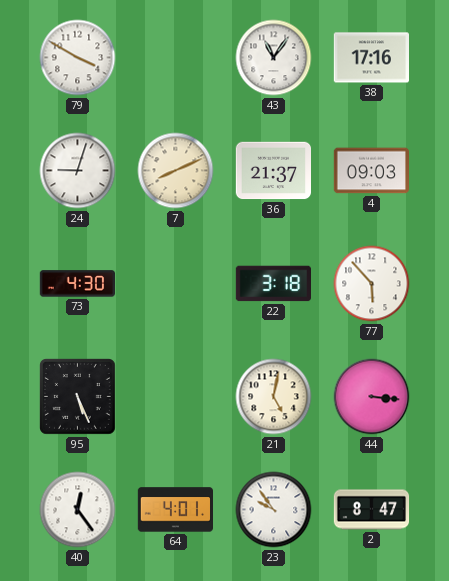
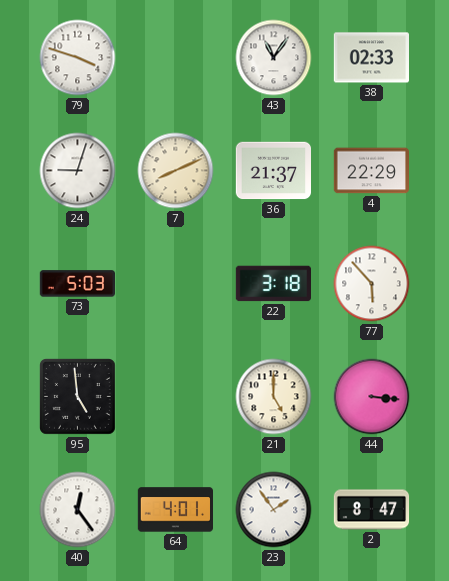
79: 3:50 -> 3:48
38: 17:16 -> 02:33
4: 09:03 -> 22:29
73: 4:30 -> 5:03
95: 5:26 -> 4:59
21: 5:02 -> 5:00
23: 9:54 -> 1:54
